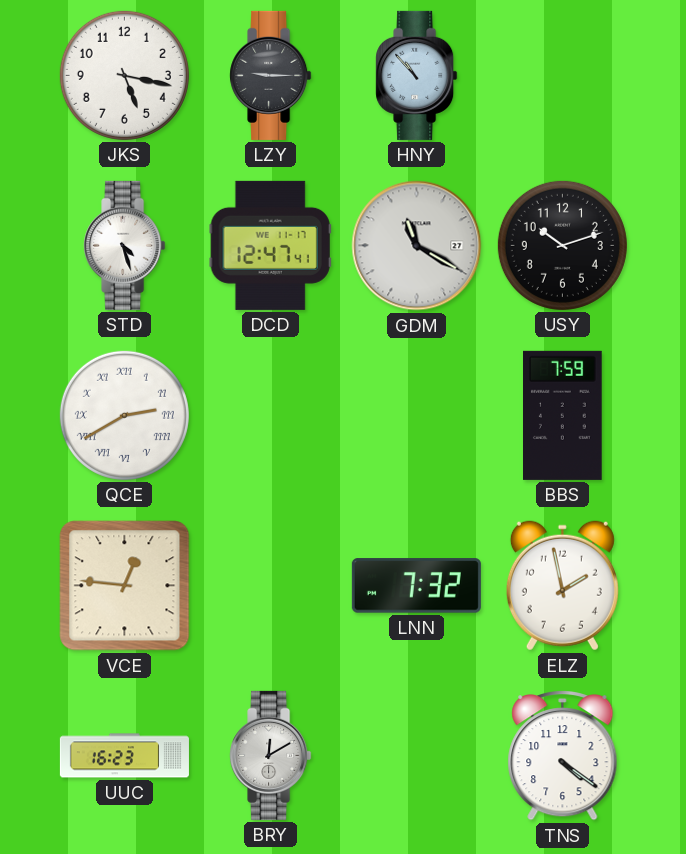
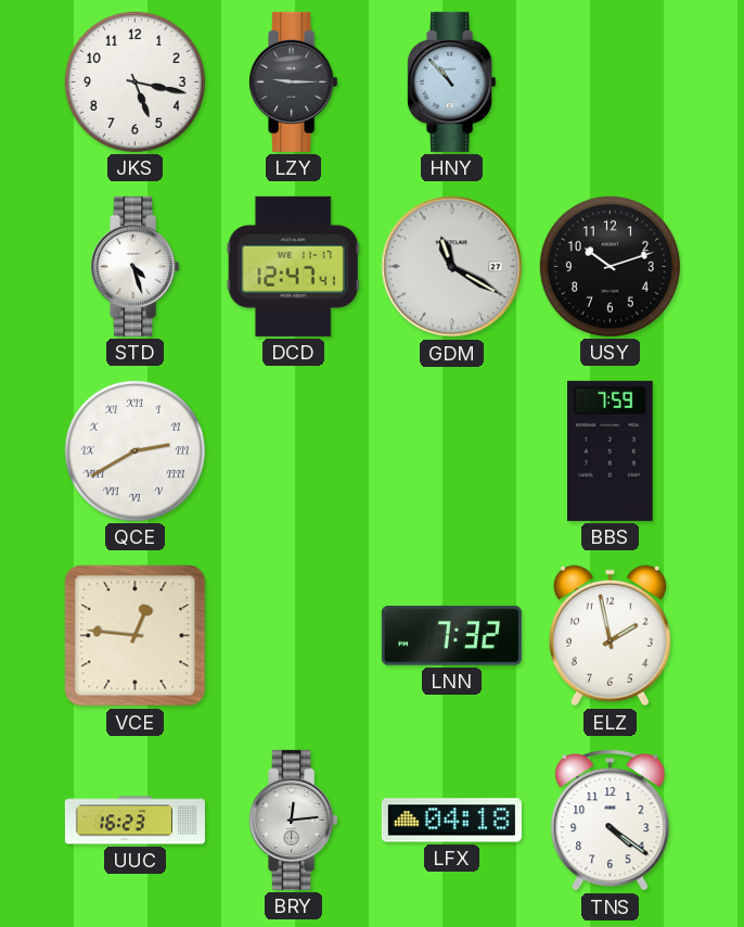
BRY: 12:10 -> 12:14
LFX: none -> 04:18
